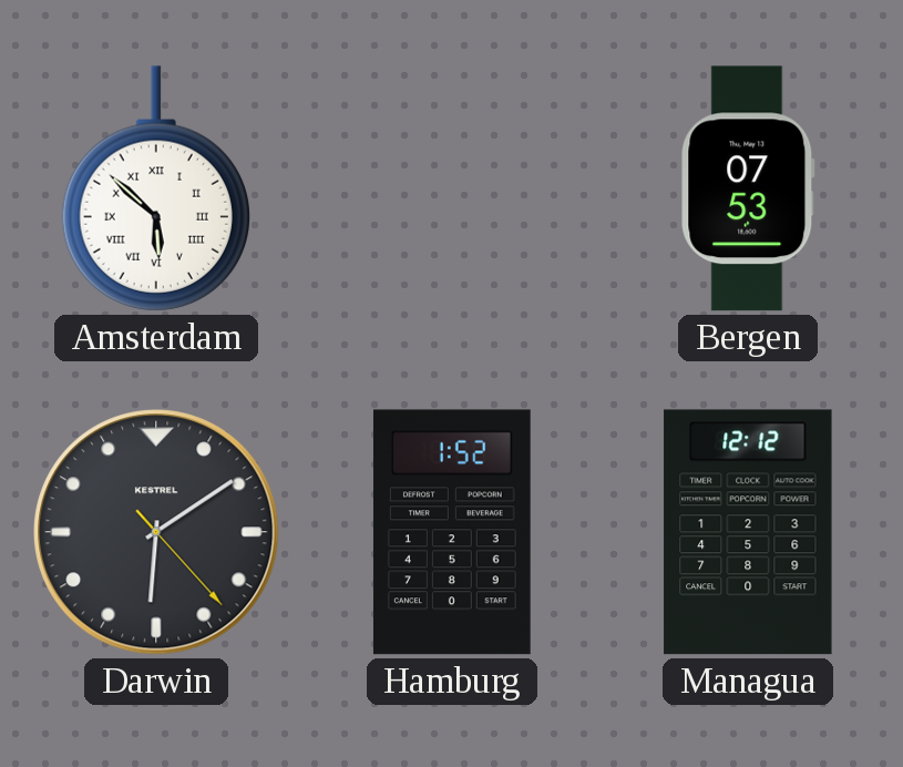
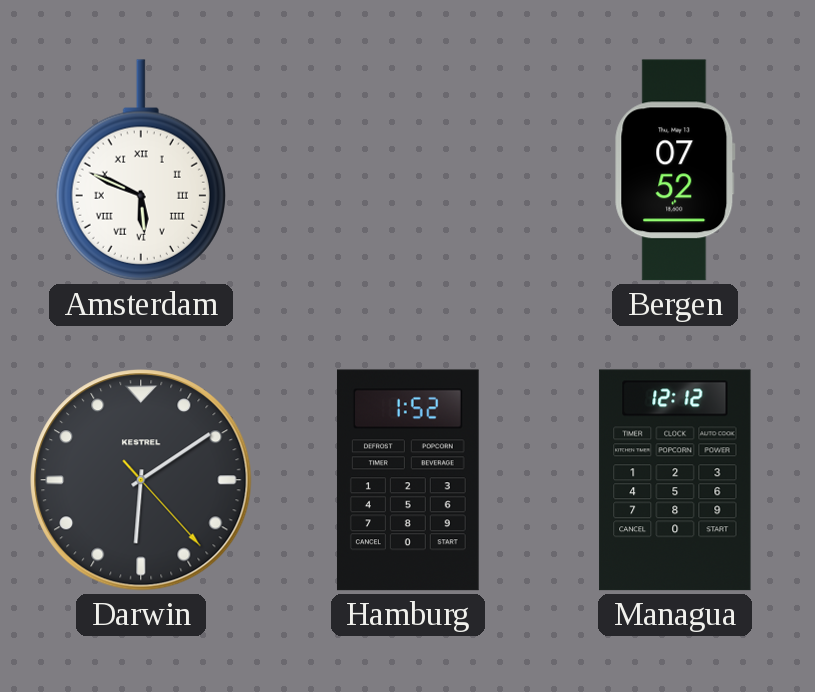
Amsterdam: 5:52 -> 5:49
Bergen: 07:53 -> 07:52
